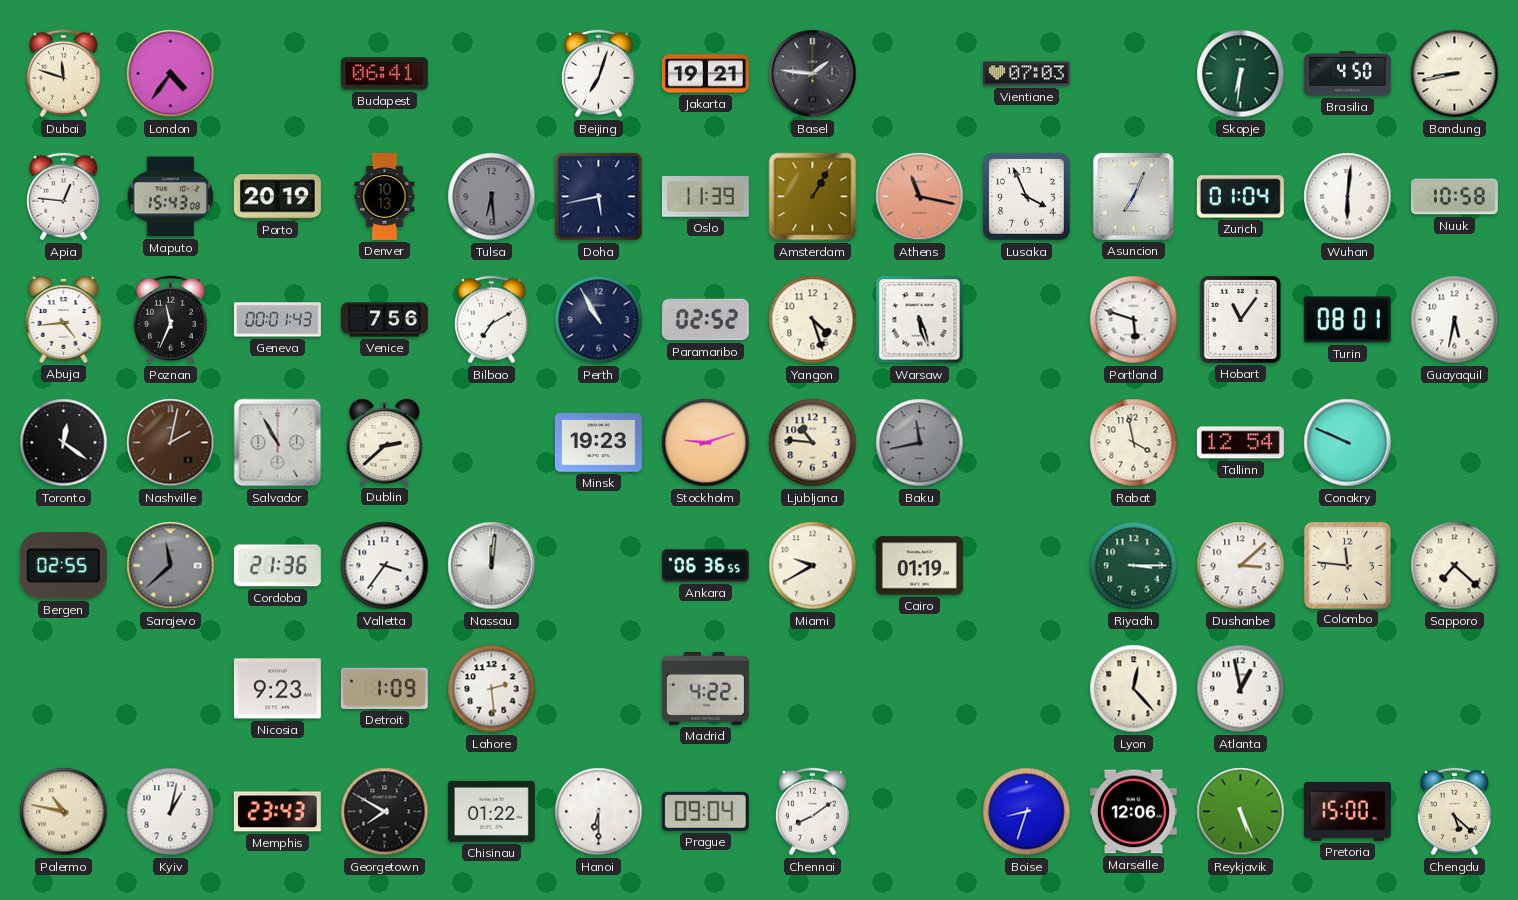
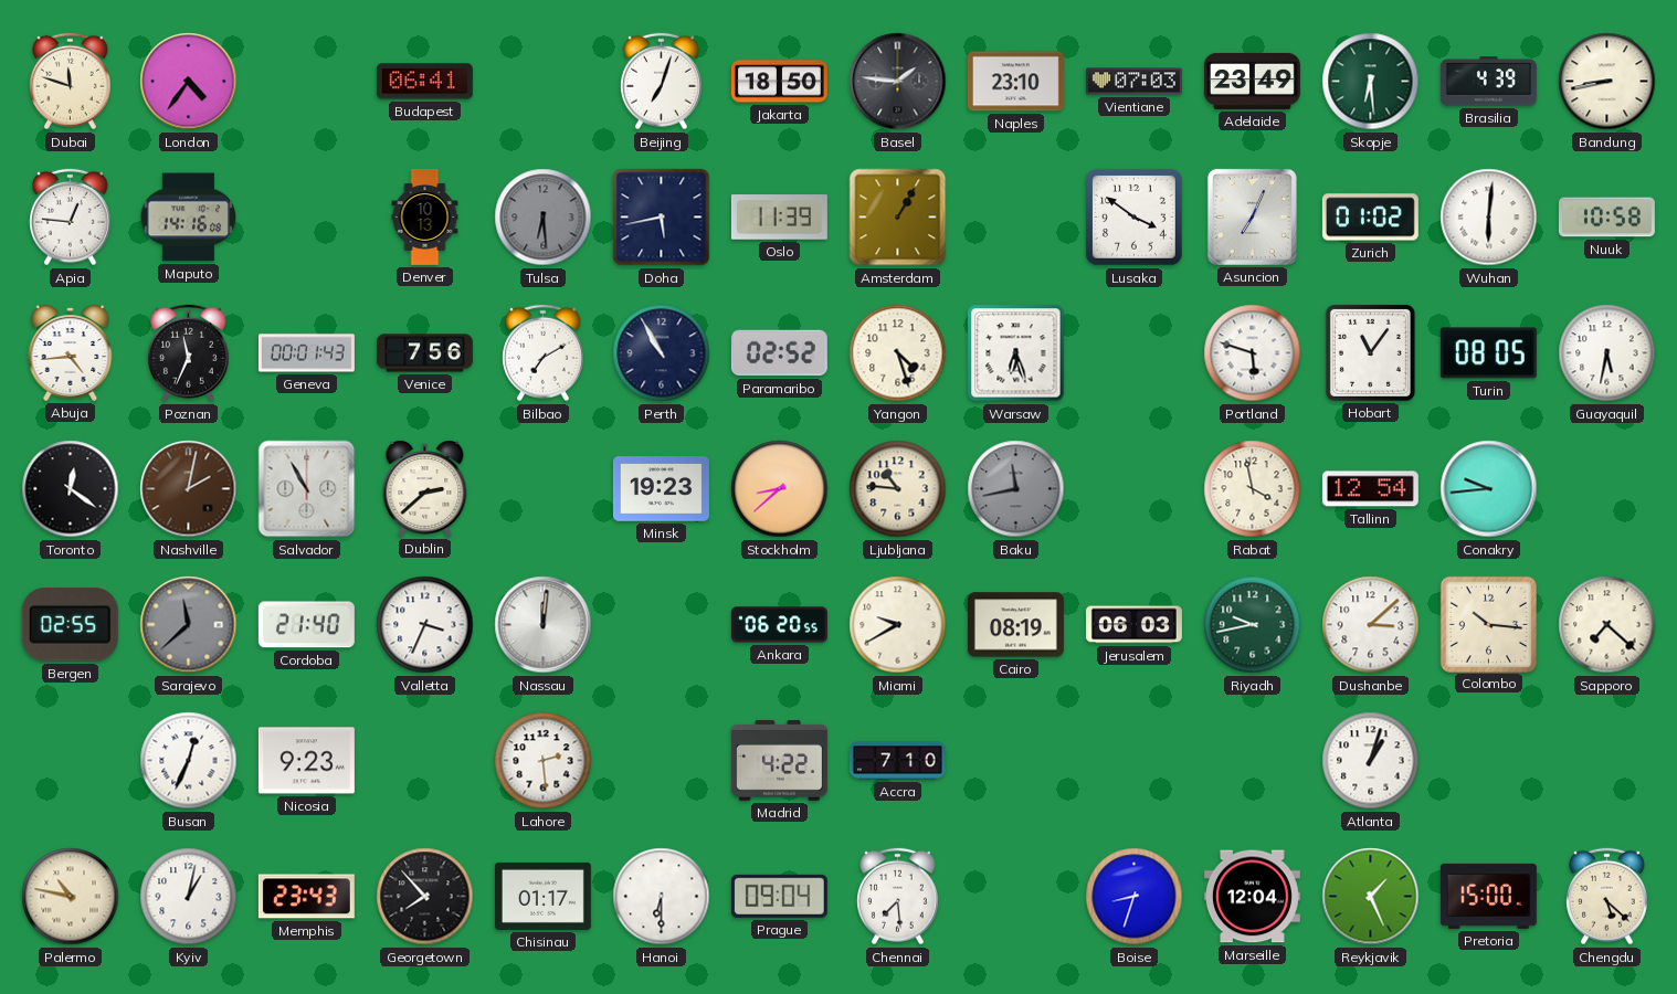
Jakarta: 19:21 -> 18:50
Naples: none -> 23:10
Adelaide: none -> 23:49
Skopje: 6:31 -> 6:29
Brasilia: 4:50 -> 4:39
Maputo: 15:43 -> 14:16
Porto: 20:19 -> none
Athens: 11:17 -> none
Lusaka: 3:56 -> 3:51
Zurich: 01:04 -> 01:02
Warsaw: 5:27 -> 6:27
Turin: 08:01 -> 08:05
Stockholm: 9:12 -> 8:38
Conakry: 9:49 -> 9:44
Cordoba: 21:36 -> 21:40
Valletta: 3:36 -> 3:34
Ankara: 06:36 -> 06:20
Cairo: 01:19 -> 08:19
Jerusalem: none -> 06:03
Riyadh: 3:15 -> 9:43
Colombo: 11:46 -> 10:16
Busan: none -> 12:34
Detroit: 1:09 -> none
Accra: none -> 7:10
Lyon: 12:23 -> none
Atlanta: 12:58 -> 1:03
Georgetown: 7:50 -> 7:53
Chisinau: 01:22 -> 01:17
Chennai: 8:09 -> 7:29
Marseille: 12:06 -> 12:04
Reykjavik: 5:26 -> 1:26
